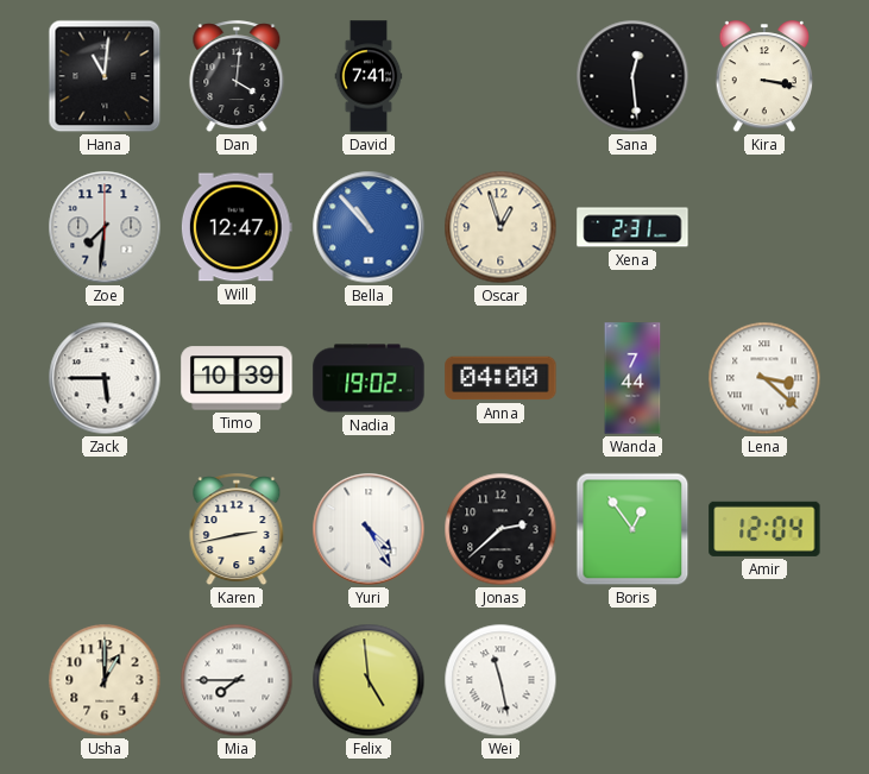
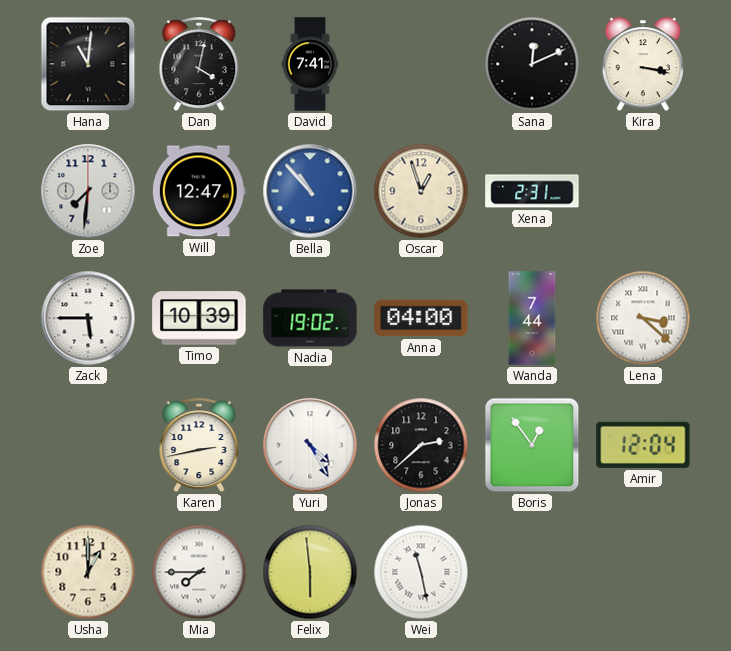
Dan: 4:01 -> 4:02
Sana: 12:29 -> 12:11
Felix: 4:59 -> 5:59
